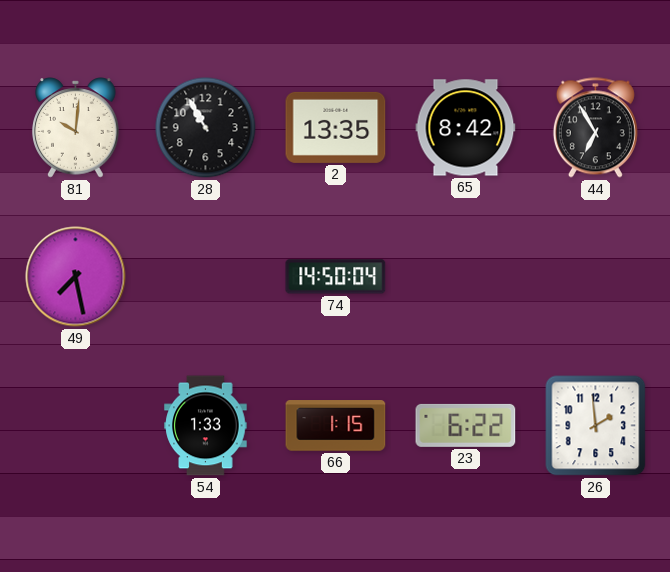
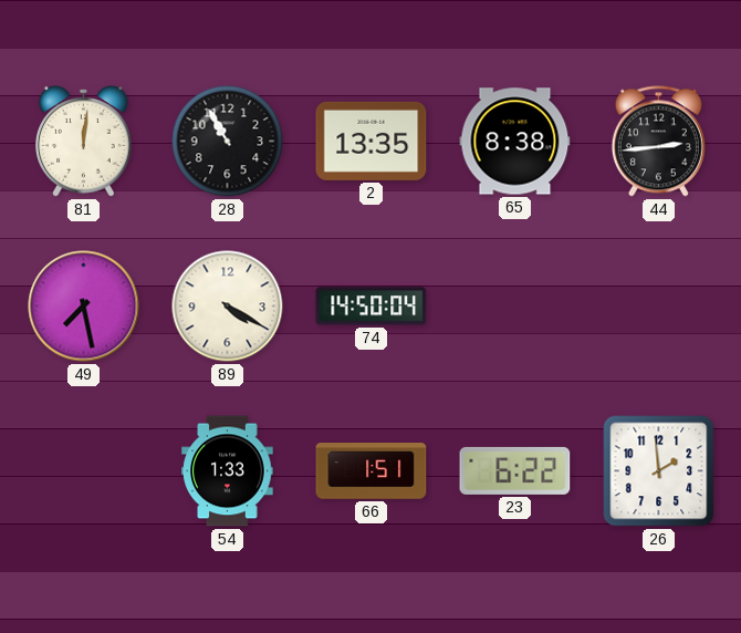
81: 10:01 -> 12:01
65: 8:42 -> 8:38
44: 6:55 -> 2:44
89: none -> 4:20
66: 1:15 -> 1:51
